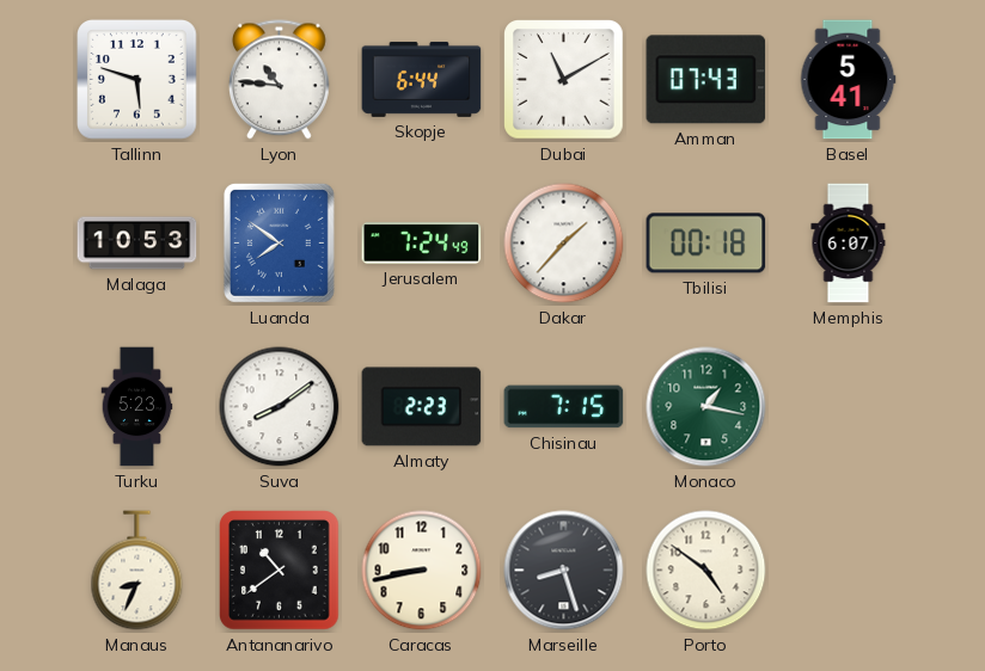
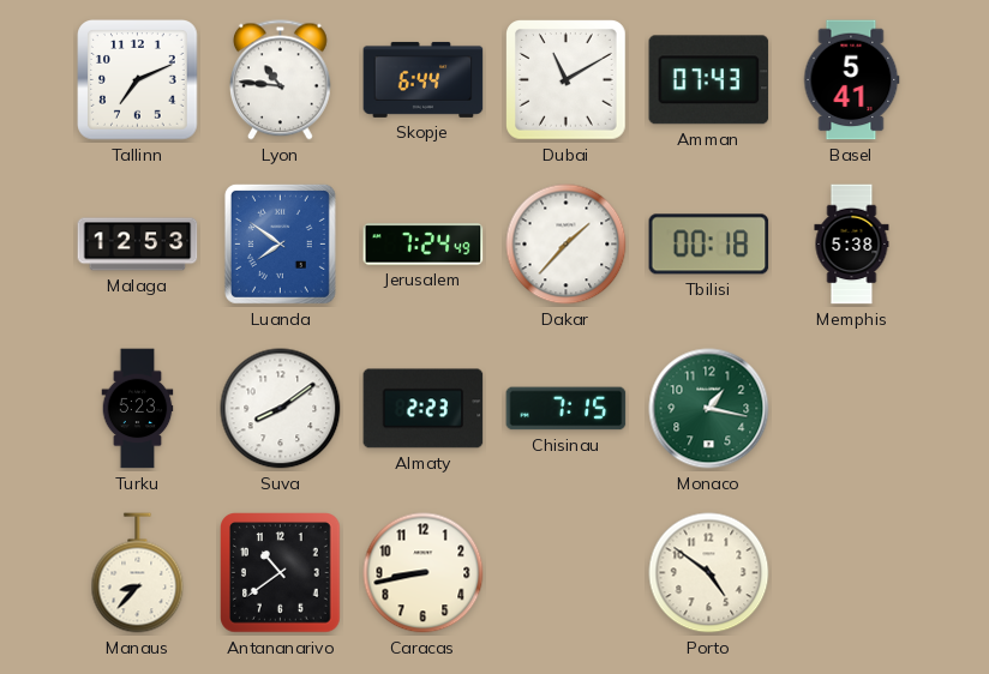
Tallinn: 5:48 -> 7:11
Malaga: 10:53 -> 12:53
Memphis: 6:07 -> 5:38
Manaus: 8:34 -> 8:37
Marseille: 8:27 -> none
